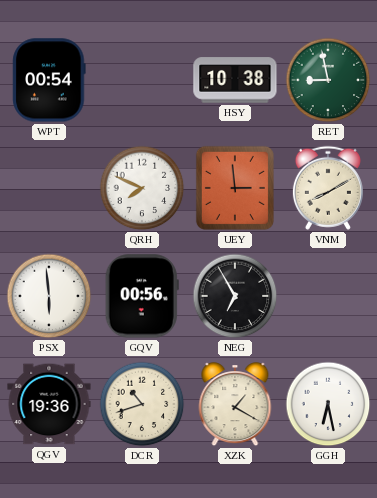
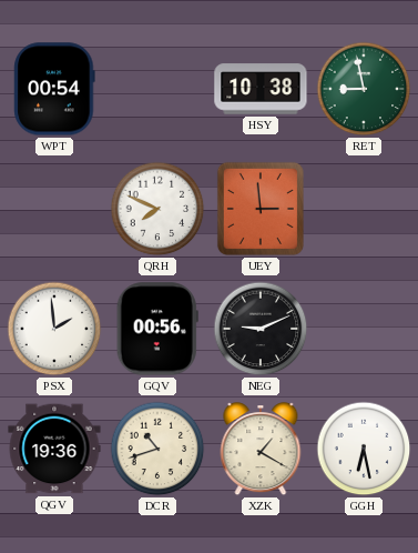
VNM: 8:10 -> none
PSX: 5:59 -> 1:59
NEG: 6:55 -> 9:11
